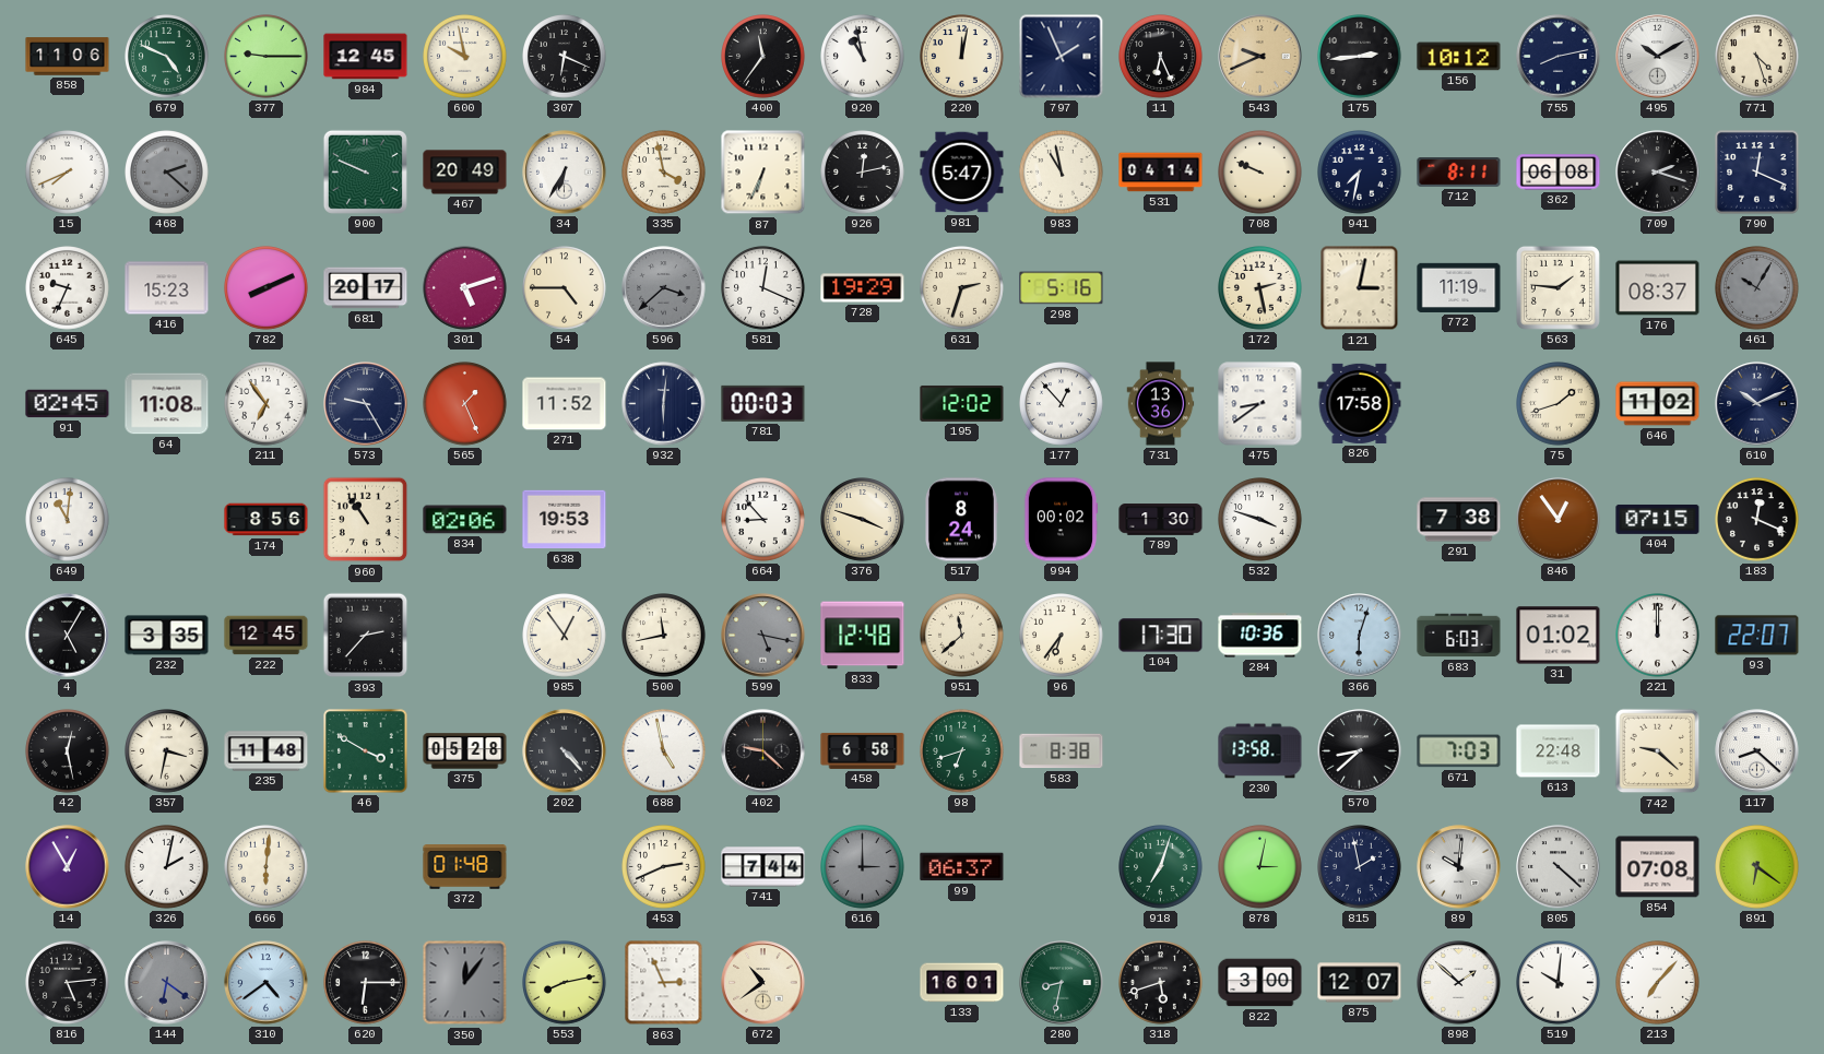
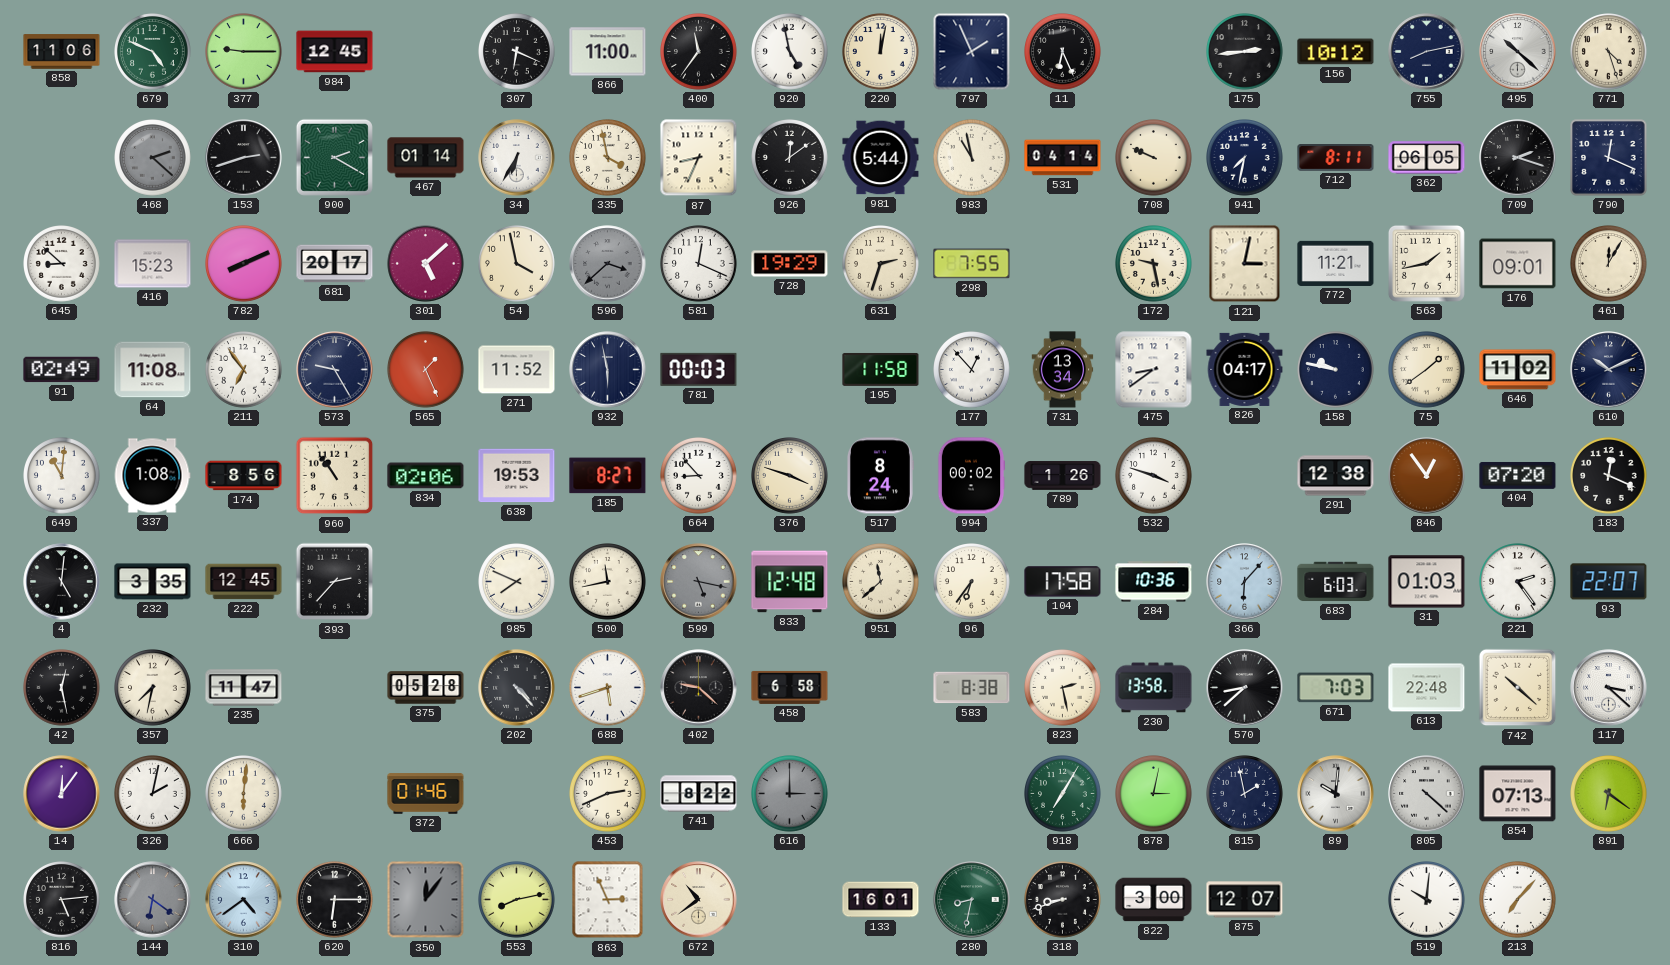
600: 9:58 -> none
866: none -> 11:00
920: 10:58 -> 4:58
543: 9:41 -> none
495: 10:10 -> 10:22
15: 7:41 -> none
153: none -> 2:42
900: 9:49 -> 2:20
467: 20:49 -> 01:14
87: 6:34 -> 8:34
926: 12:13 -> 12:09
981: 5:47 -> 5:44
362: 06:08 -> 06:05
645: 9:34 -> 8:52
301: 5:12 -> 5:08
54: 4:45 -> 3:58
298: 5:16 -> 7:55
172: 2:28 -> 9:28
772: 11:19 -> 11:21
563: 1:46 -> 1:43
176: 08:37 -> 09:01
461: 10:05 -> 12:05
461 dial: grey -> cream
91: 02:45 -> 02:49
932: 6:01 -> 5:58
195: 12:02 -> 11:58
731: 13:36 -> 13:34
826: 17:58 -> 04:17
158: none -> 9:47
75: 1:42 -> 1:39
337: none -> 1:08
185: none -> 8:27
789: 1:30 -> 1:26
291: 7:38 -> 12:38
404: 07:15 -> 07:20
4: 5:05 -> 5:01
985: 12:54 -> 7:49
104: 17:30 -> 17:58
366: 6:03 -> 6:07
31: 01:02 -> 01:03
221: 12:00 -> 2:24
357: 3:32 -> 7:32
235: 11:48 -> 11:47
46: 3:50 -> none
688: 4:58 -> 5:42
98: 6:42 -> none
823: none -> 2:28
742: 9:22 -> 10:22
117: 8:22 -> 3:22
14: 12:55 -> 12:06
372: 01:48 -> 01:46
741: 7:44 -> 8:22
99: 06:37 -> none
918: 7:03 -> 7:05
854: 07:08 -> 07:13
318: 5:42 -> 8:42
898: 1:52 -> none
